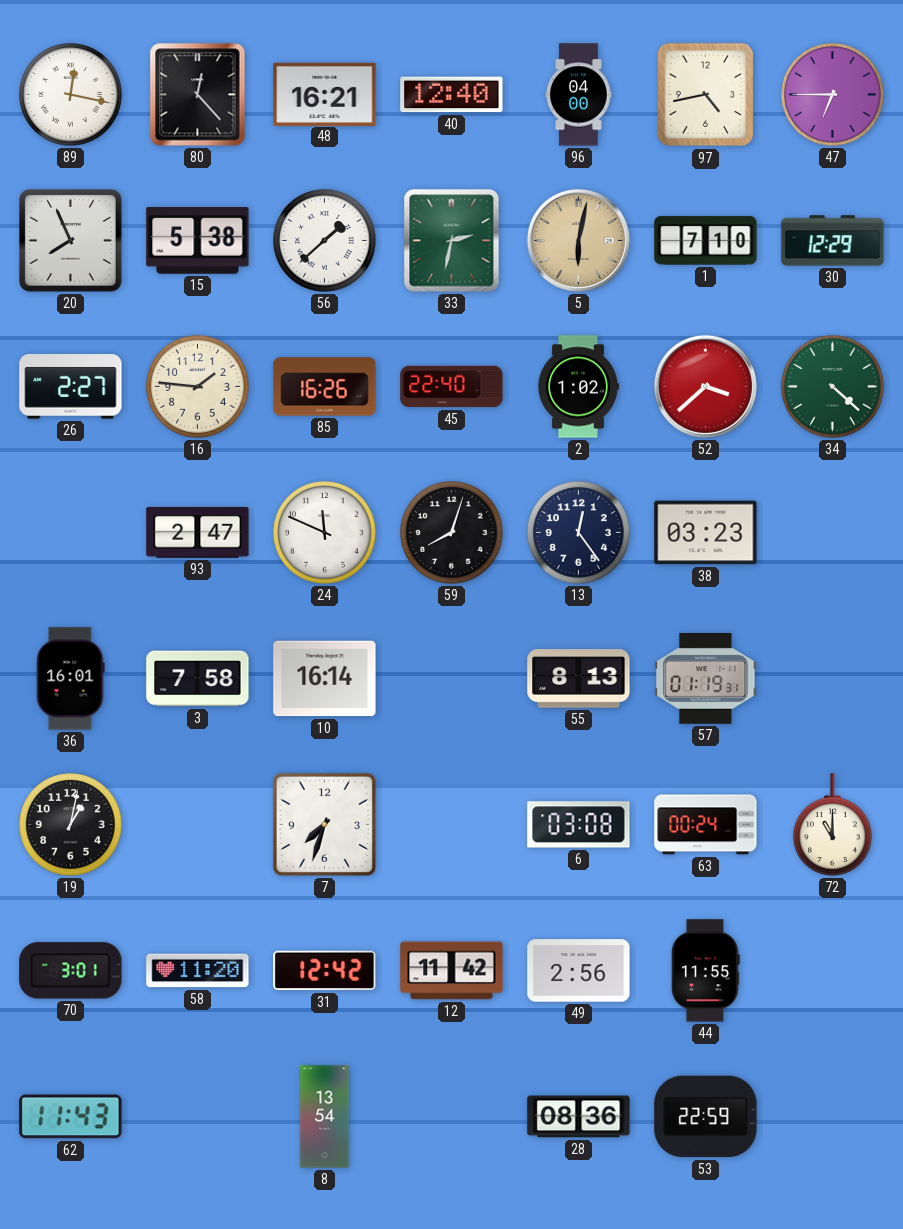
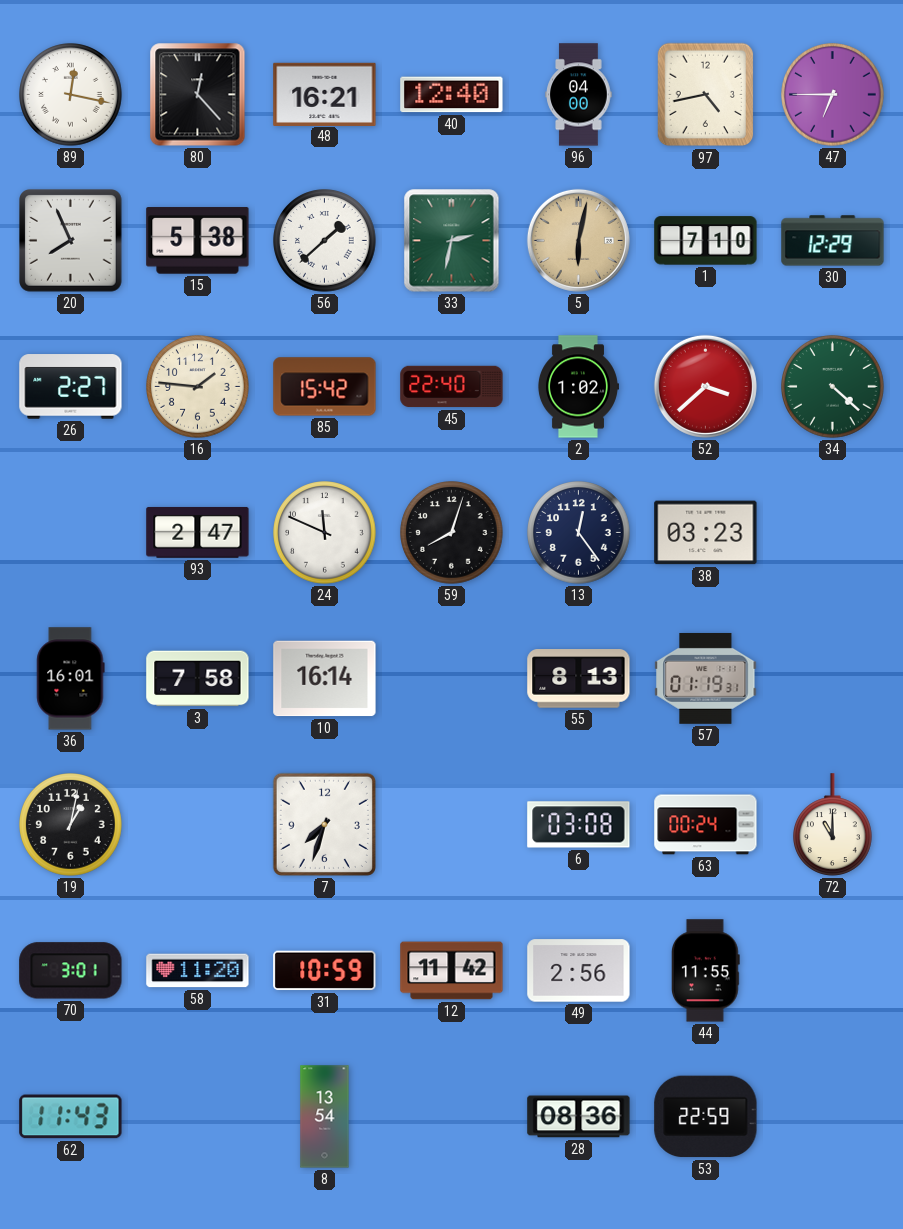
85: 16:26 -> 15:42
31: 12:42 -> 10:59
